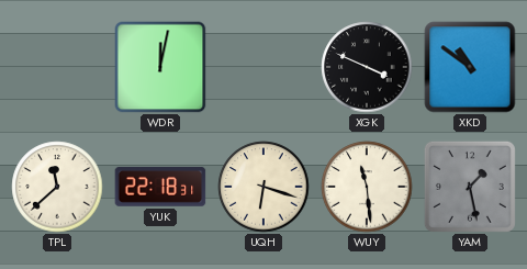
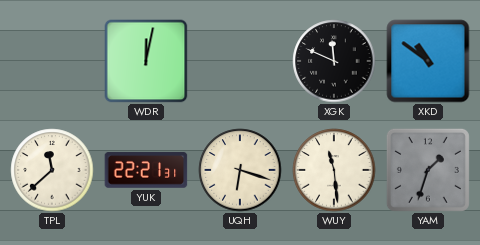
XGK: 3:49 -> 11:49
YUK: 22:18 -> 22:21
YAM: 1:28 -> 1:33
